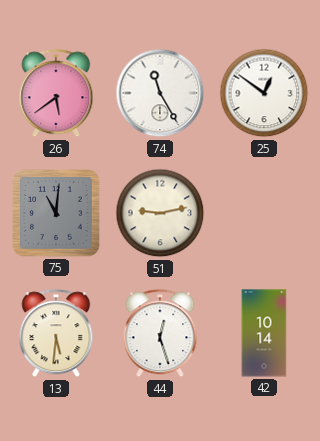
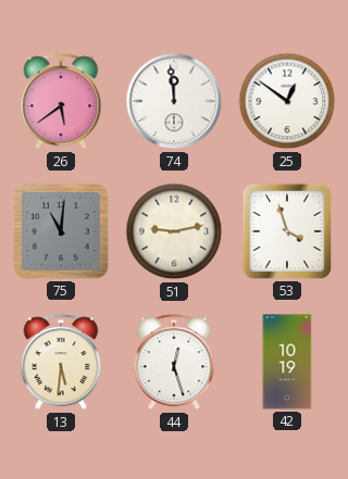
74: 11:25 -> 11:59
53: none -> 3:57
42: 10:14 -> 10:19
